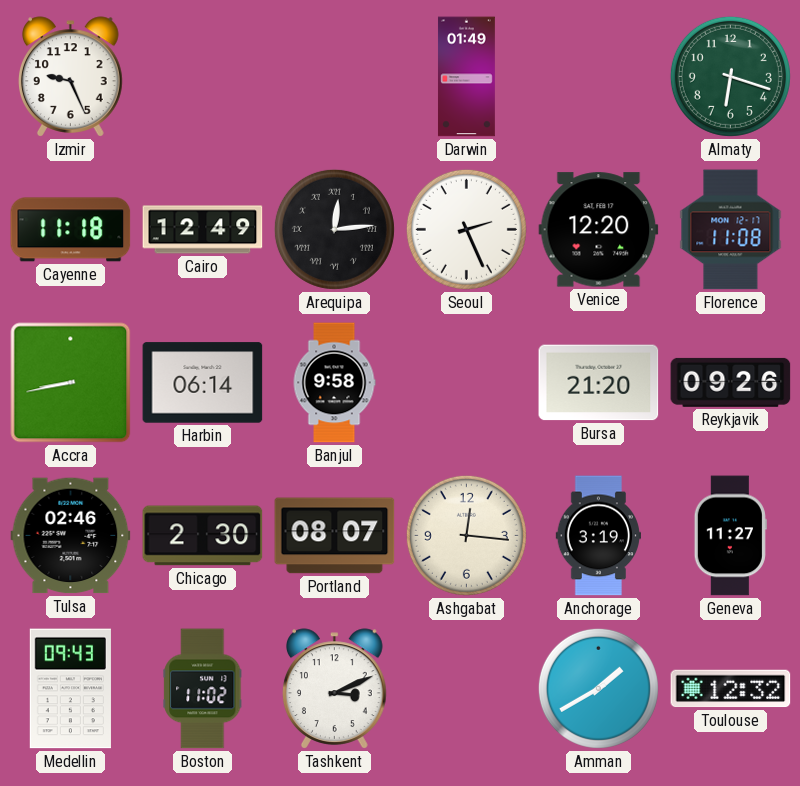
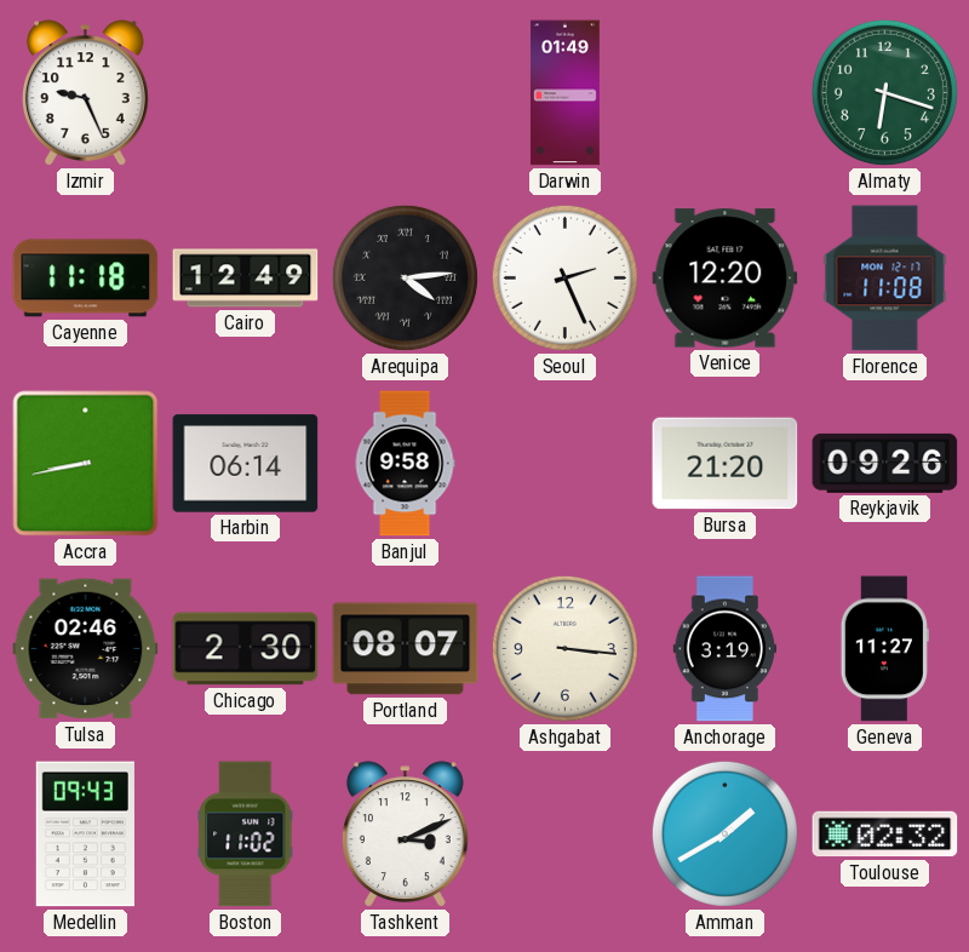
Arequipa: 12:14 -> 4:14
Ashgabat: 12:16 -> 3:16
Toulouse: 12:32 -> 02:32
